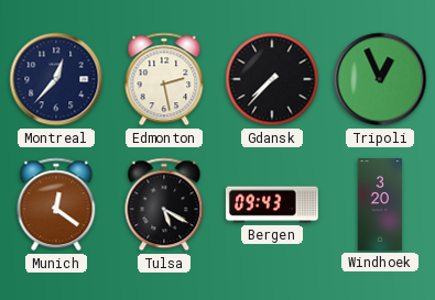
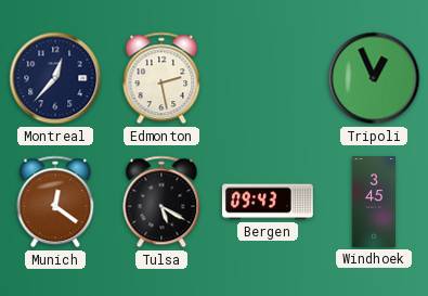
Gdansk: 7:37 -> none
Windhoek: 3:20 -> 3:45
